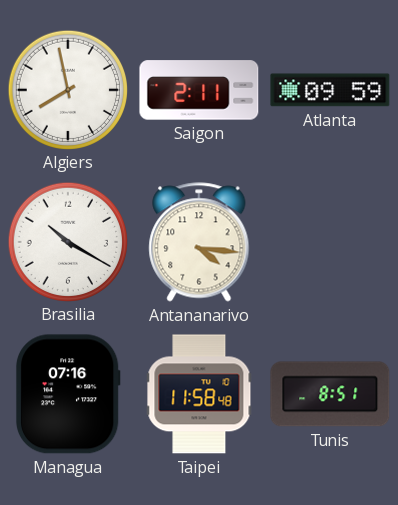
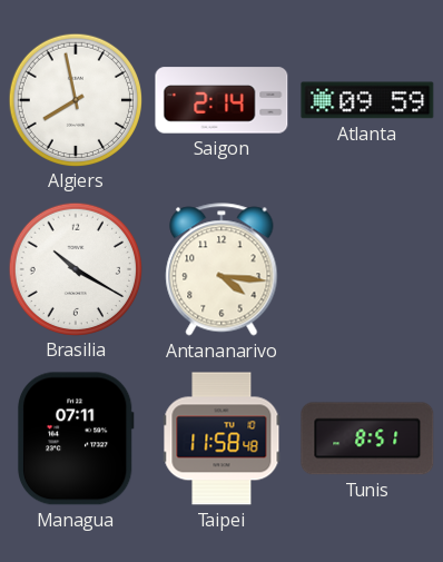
Saigon: 2:11 -> 2:14
Managua: 07:16 -> 07:11
